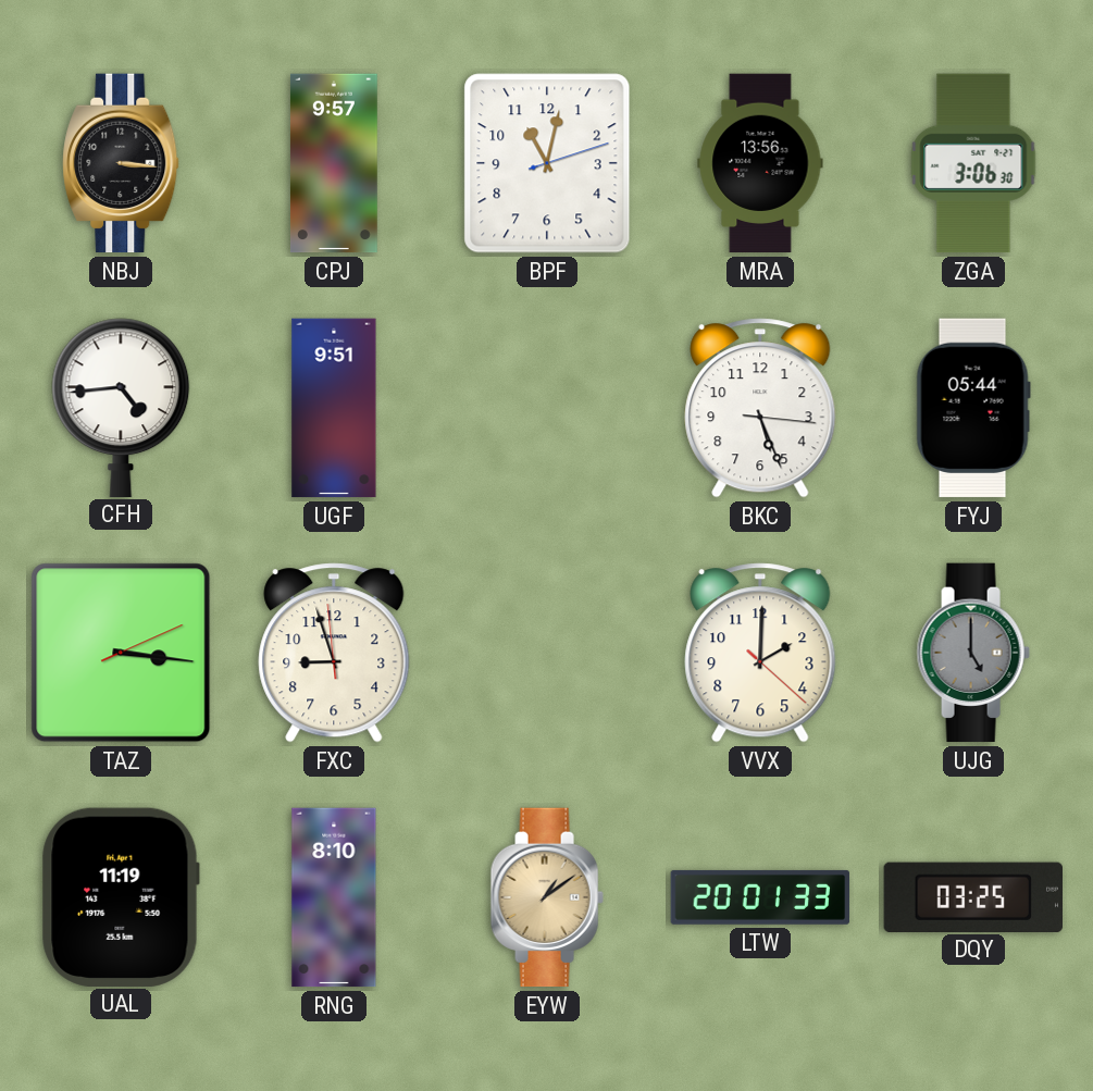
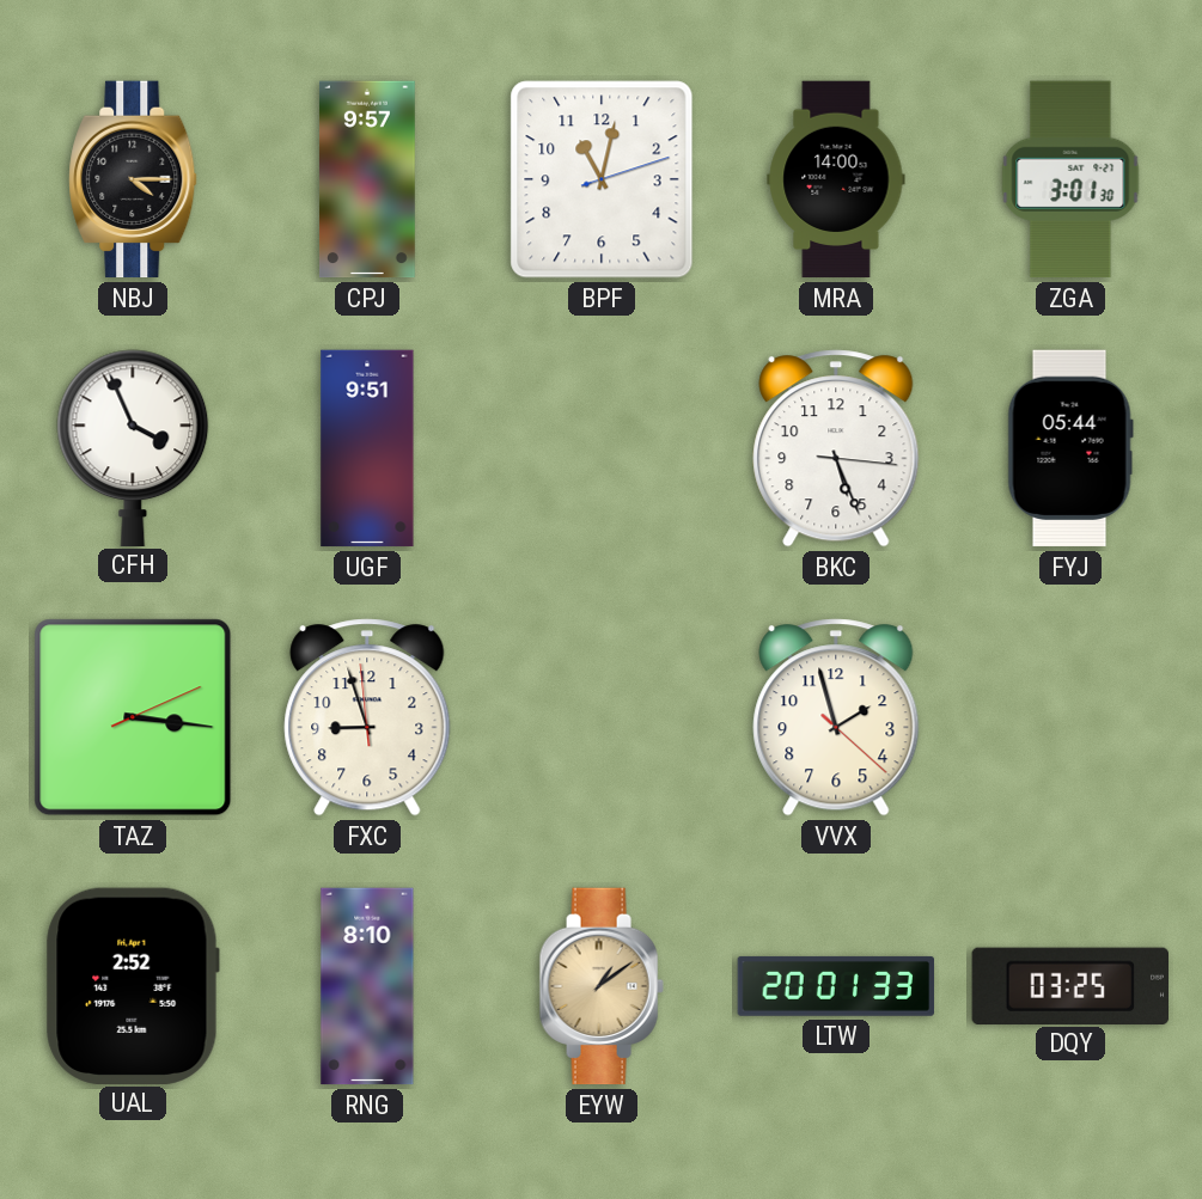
NBJ: 3:16 -> 4:15
MRA: 13:56 -> 14:00
ZGA: 3:06 -> 3:01
CFH: 4:44 -> 3:56
VVX: 2:00 -> 1:57
UJG: 5:00 -> none
UAL: 11:19 -> 2:52
